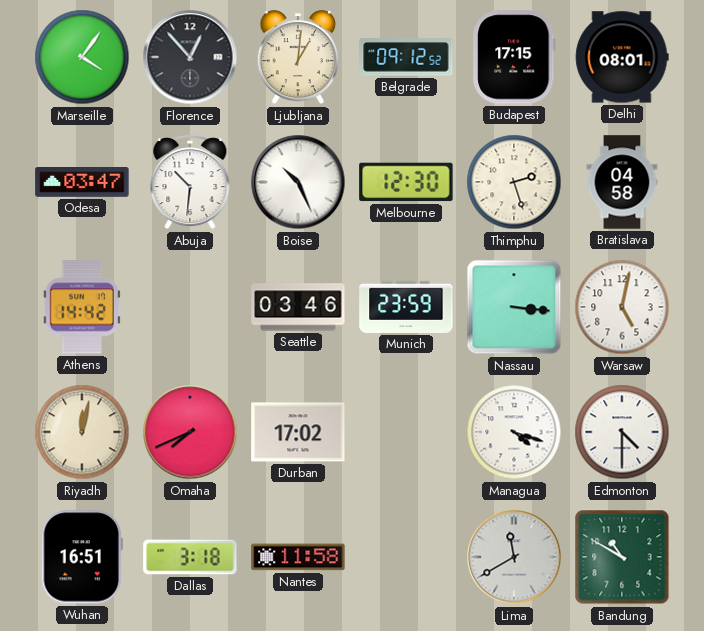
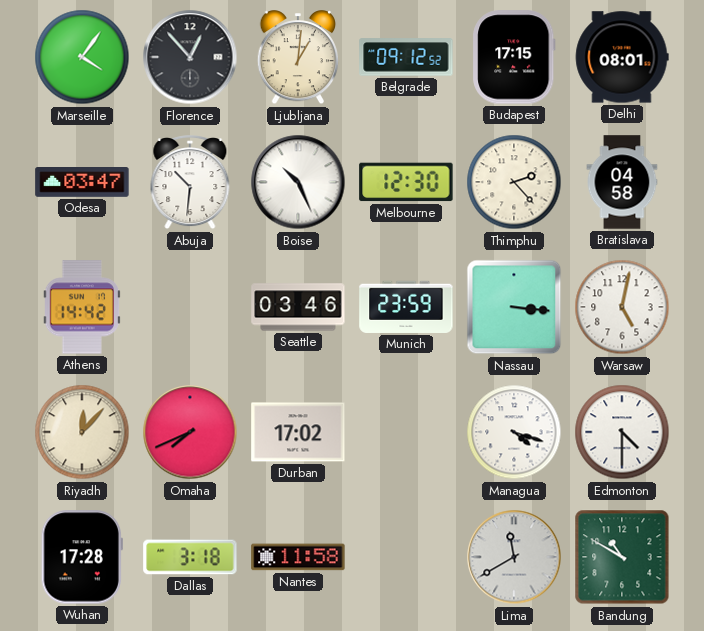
Thimphu: 2:27 -> 2:23
Riyadh: 12:02 -> 12:07
Wuhan: 16:51 -> 17:28
